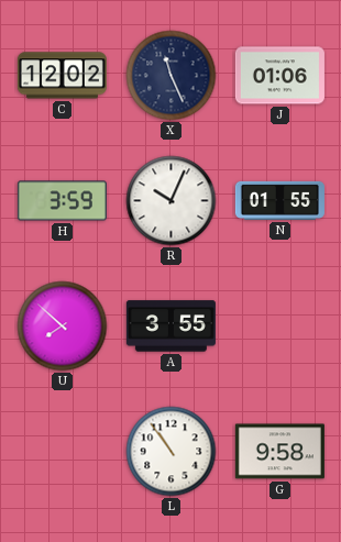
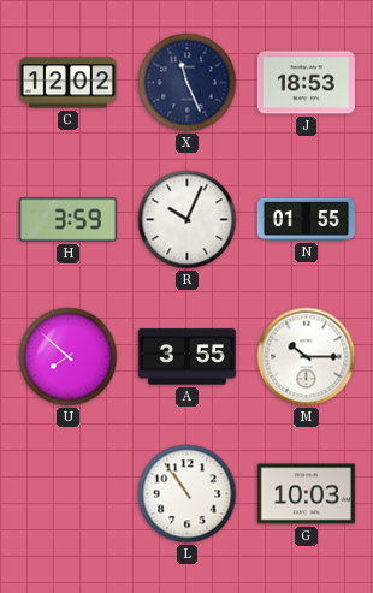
J: 01:06 -> 18:53
M: none -> 10:15
G: 9:58 -> 10:03
